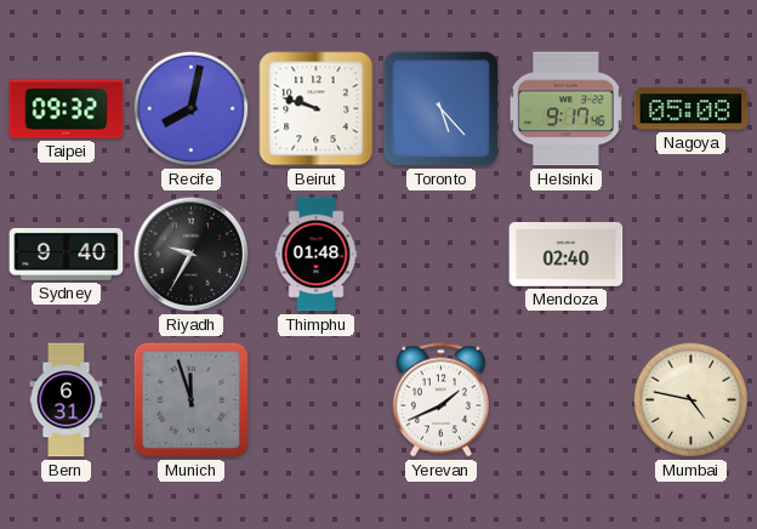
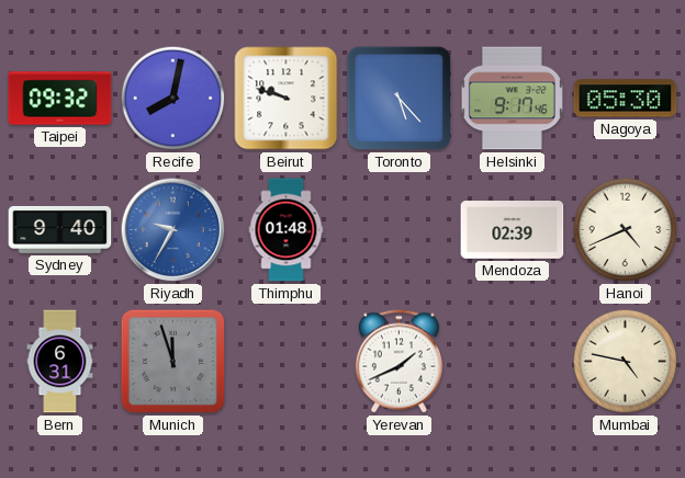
Nagoya: 05:08 -> 05:30
Riyadh dial: black -> blue
Mendoza: 02:40 -> 02:39
Hanoi: none -> 4:41
